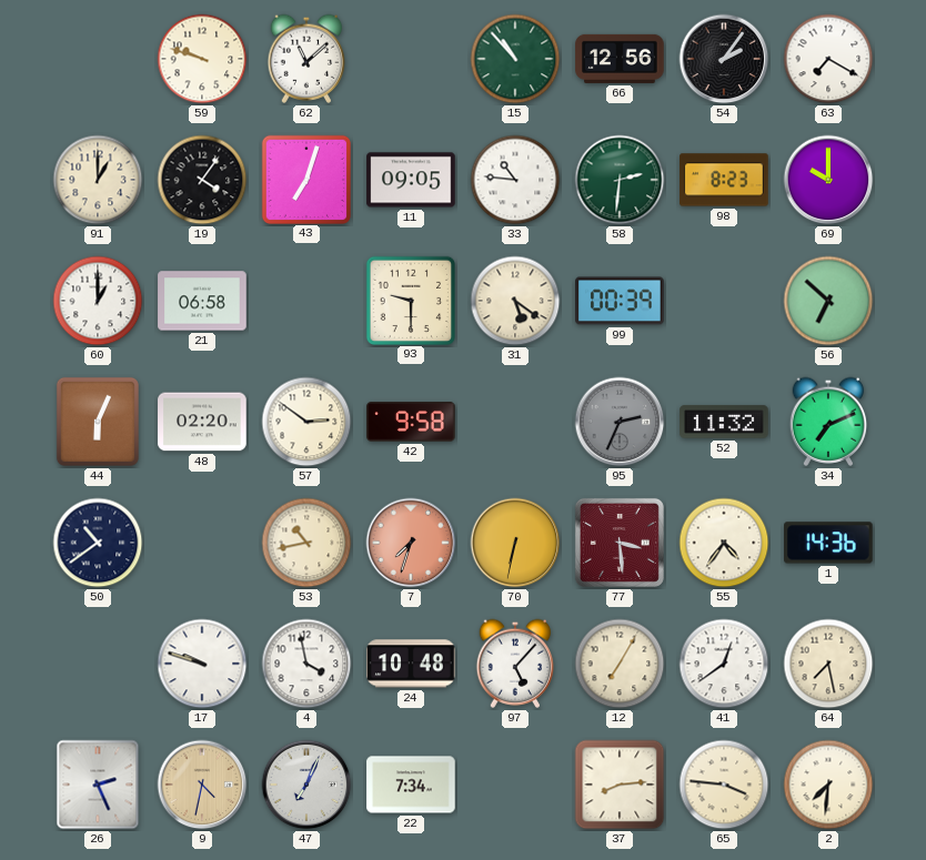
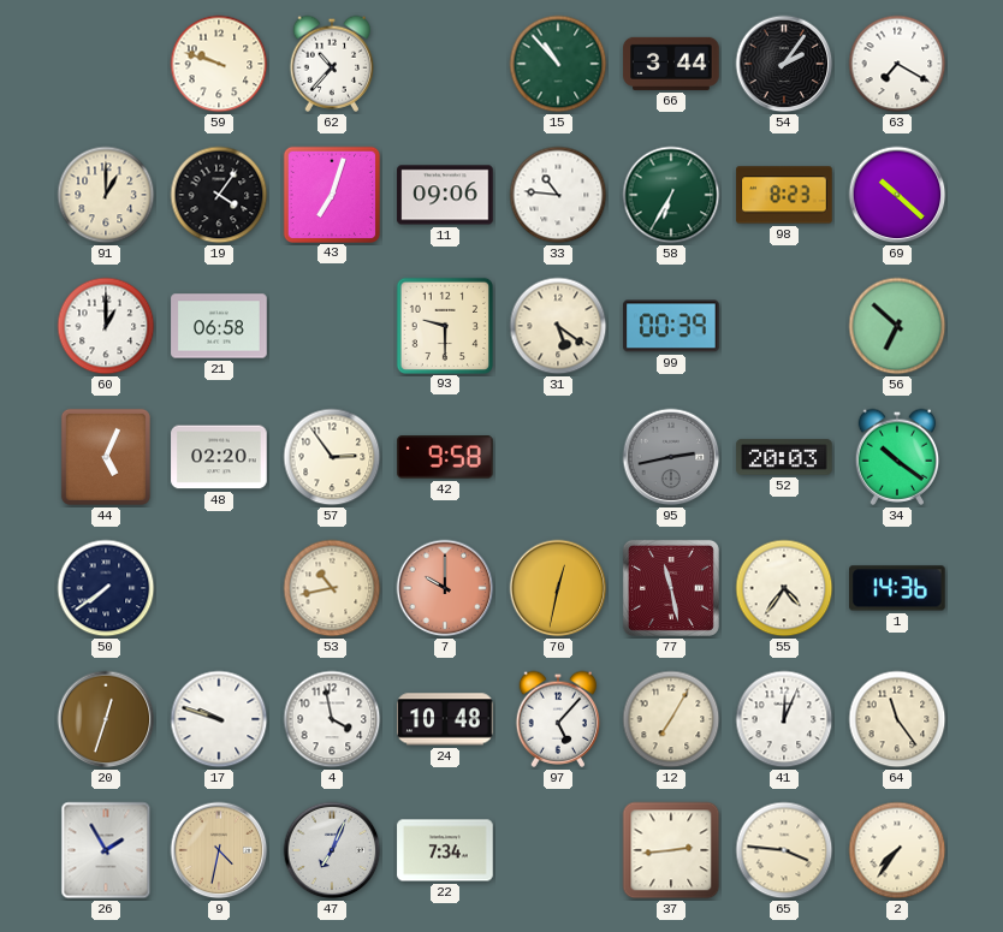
62: 11:08 -> 10:37
66: 12:56 -> 3:44
11: 09:05 -> 09:06
58: 2:31 -> 6:35
69: 10:00 -> 10:22
44: 6:04 -> 5:04
57: 2:51 -> 2:54
95: 2:34 -> 2:43
52: 11:32 -> 20:03
34: 7:11 -> 10:21
50: 10:39 -> 7:39
7: 7:33 -> 10:00
70: 6:32 -> 12:32
77: 3:29 -> 11:28
20: none -> 12:33
41: 12:39 -> 12:04
64: 7:28 -> 11:24
26: 2:26 -> 1:55
37: 8:14 -> 2:44
2: 7:31 -> 7:36
